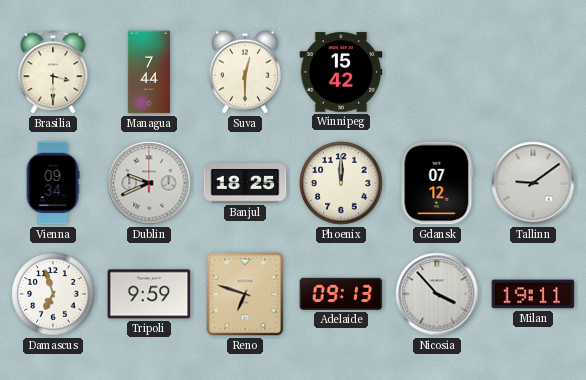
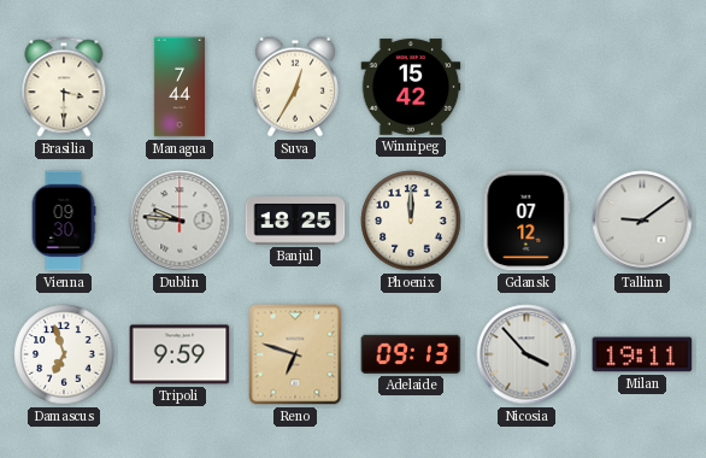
Suva: 12:30 -> 12:35
Vienna: 09:34 -> 09:30
Dublin: 9:41 -> 9:46
